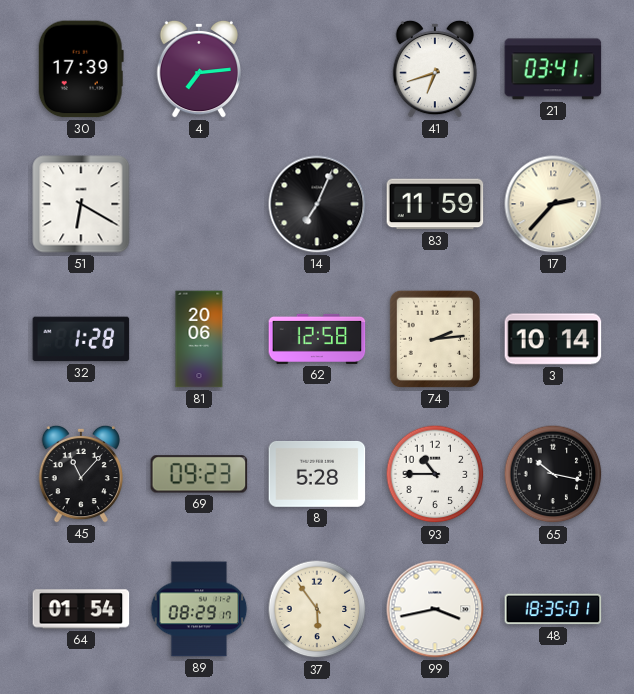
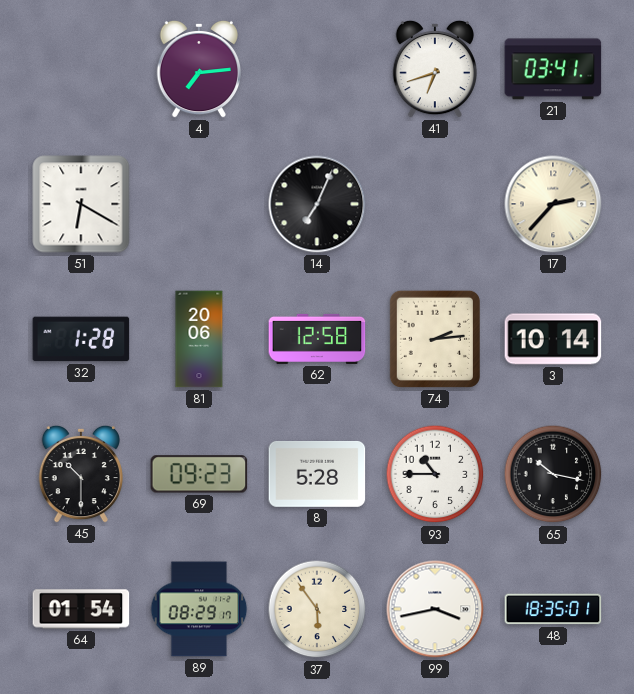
30: 17:39 -> none
83: 11:59 -> none
45: 11:07 -> 10:30
